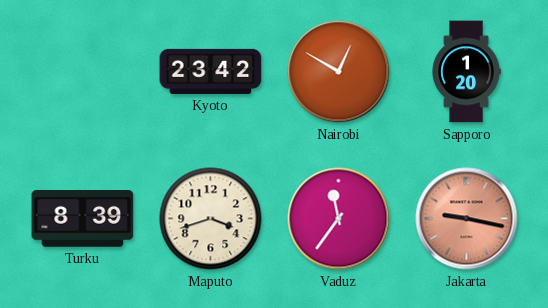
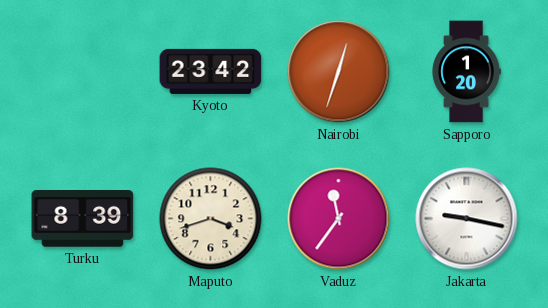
Nairobi: 12:50 -> 12:33
Jakarta dial: salmon -> white
